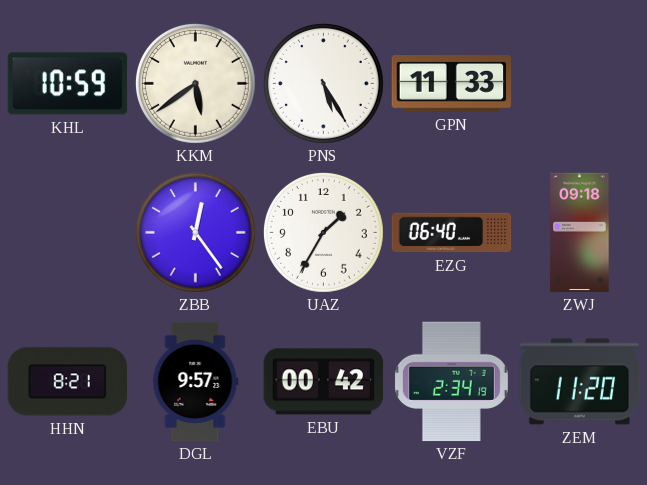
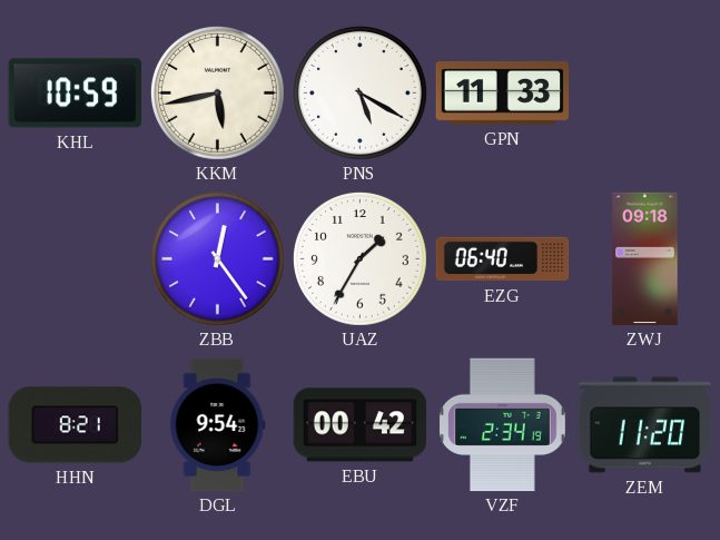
KKM: 5:39 -> 5:43
PNS: 5:25 -> 5:20
DGL: 9:57 -> 9:54
